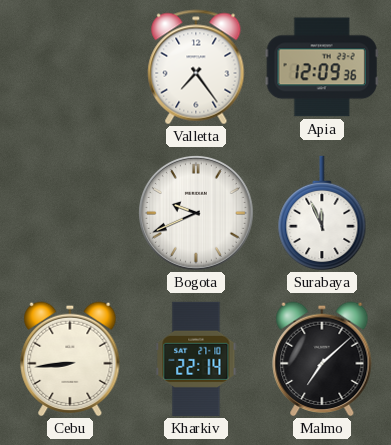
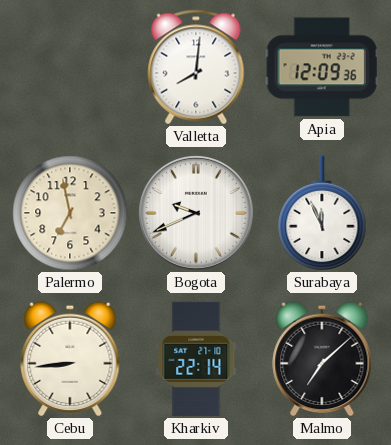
Valletta: 7:24 -> 8:01
Palermo: none -> 6:58
